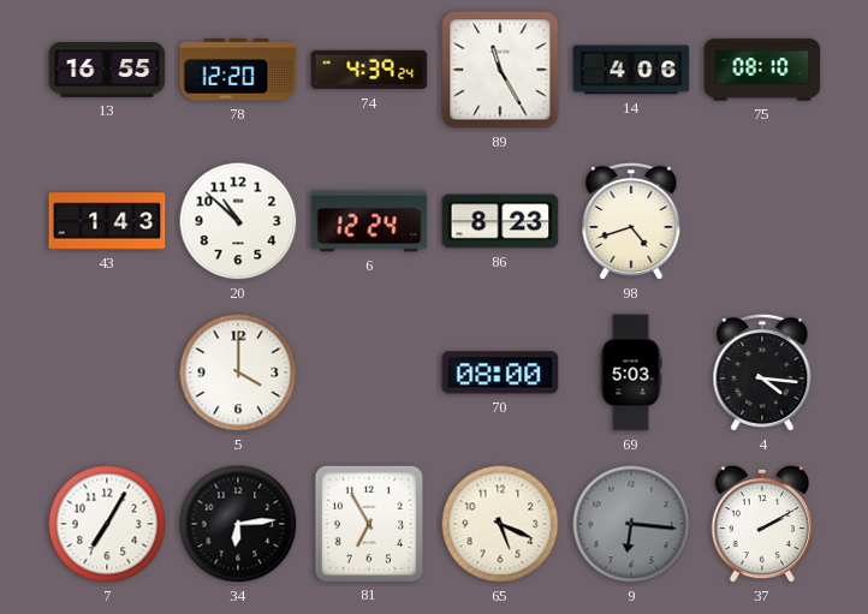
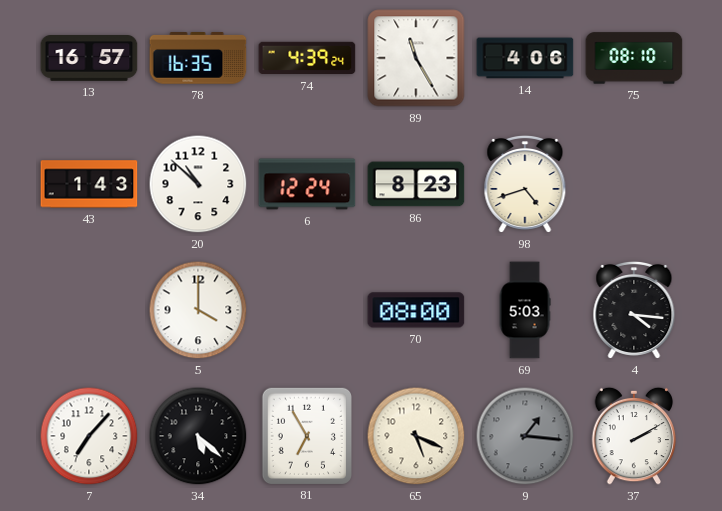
13: 16:55 -> 16:57
78: 12:20 -> 16:35
7: 7:05 -> 7:07
34: 6:14 -> 5:22
9: 6:16 -> 1:16
